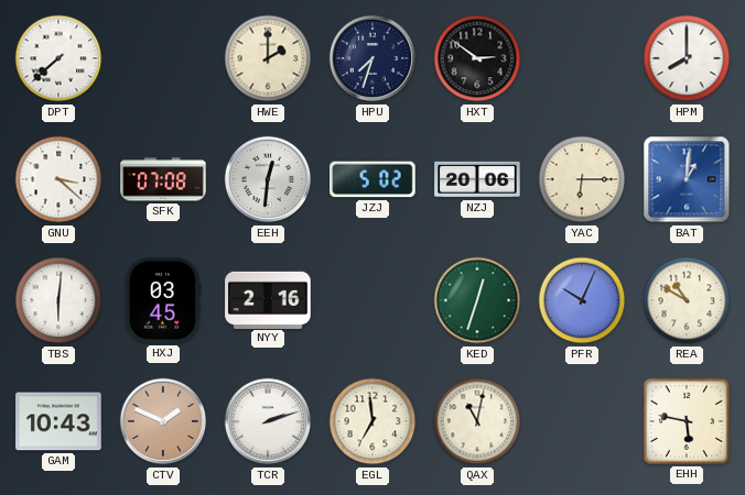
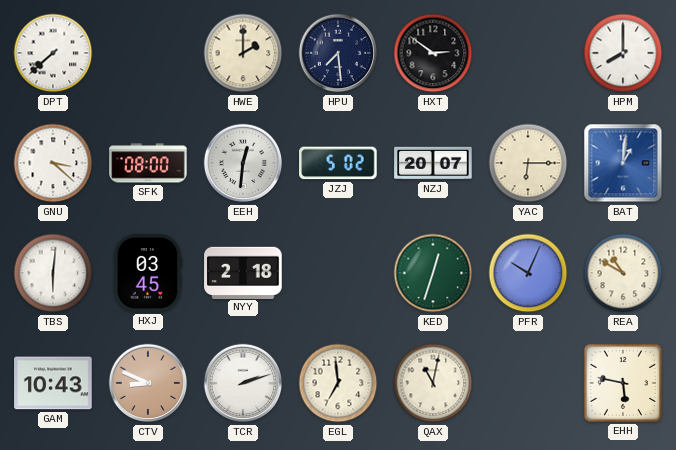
HPU: 7:33 -> 7:29
SFK: 07:08 -> 08:00
NZJ: 20:06 -> 20:07
NYY: 2:16 -> 2:18
CTV: 1:49 -> 8:49
